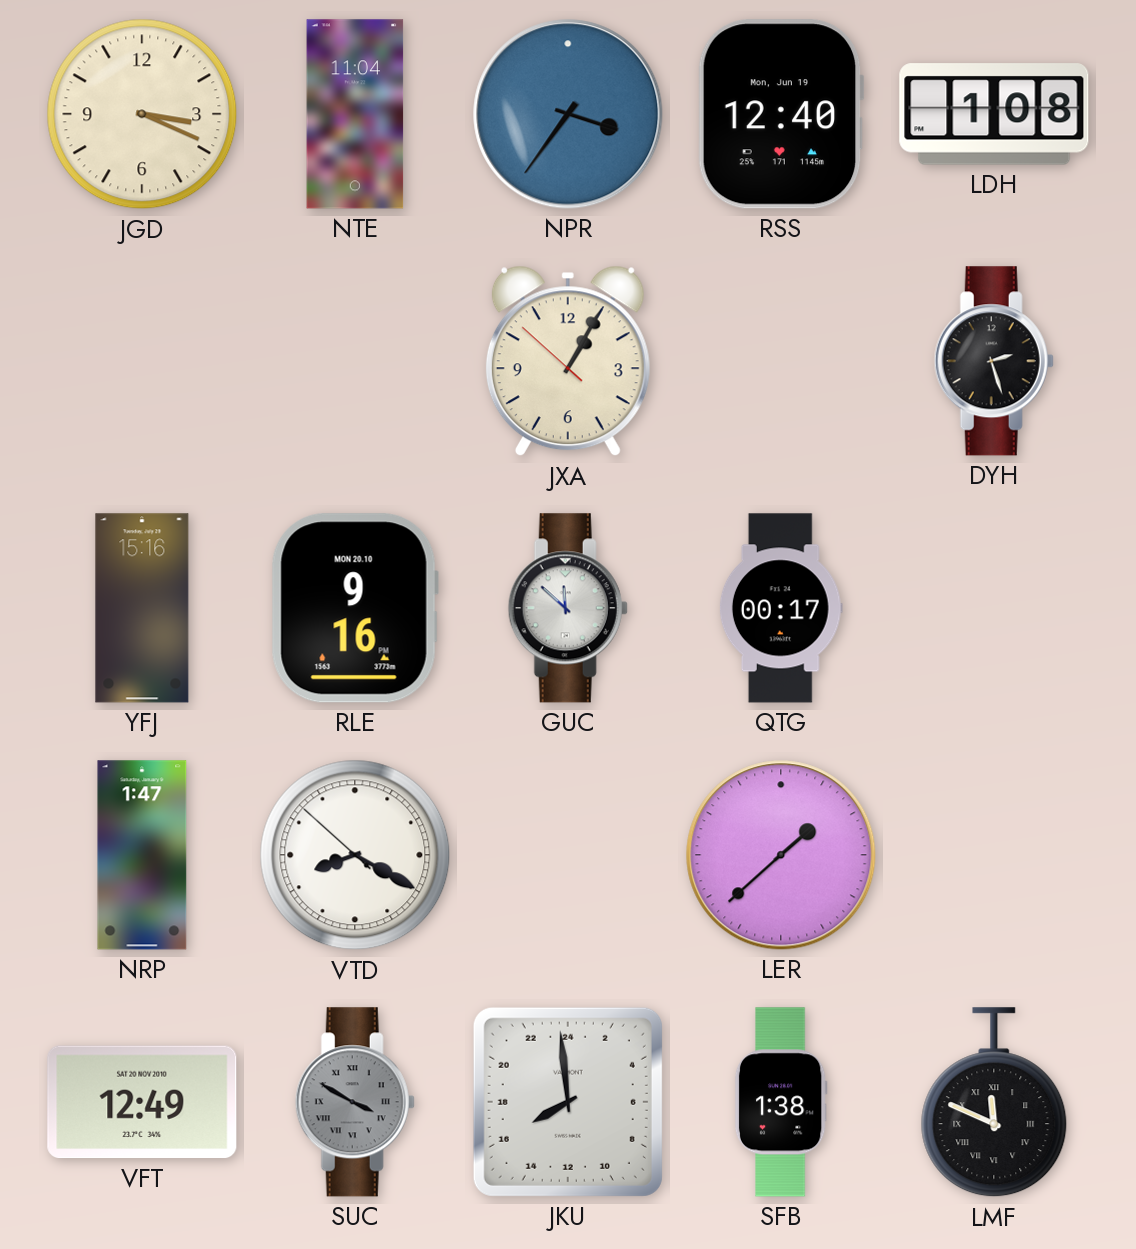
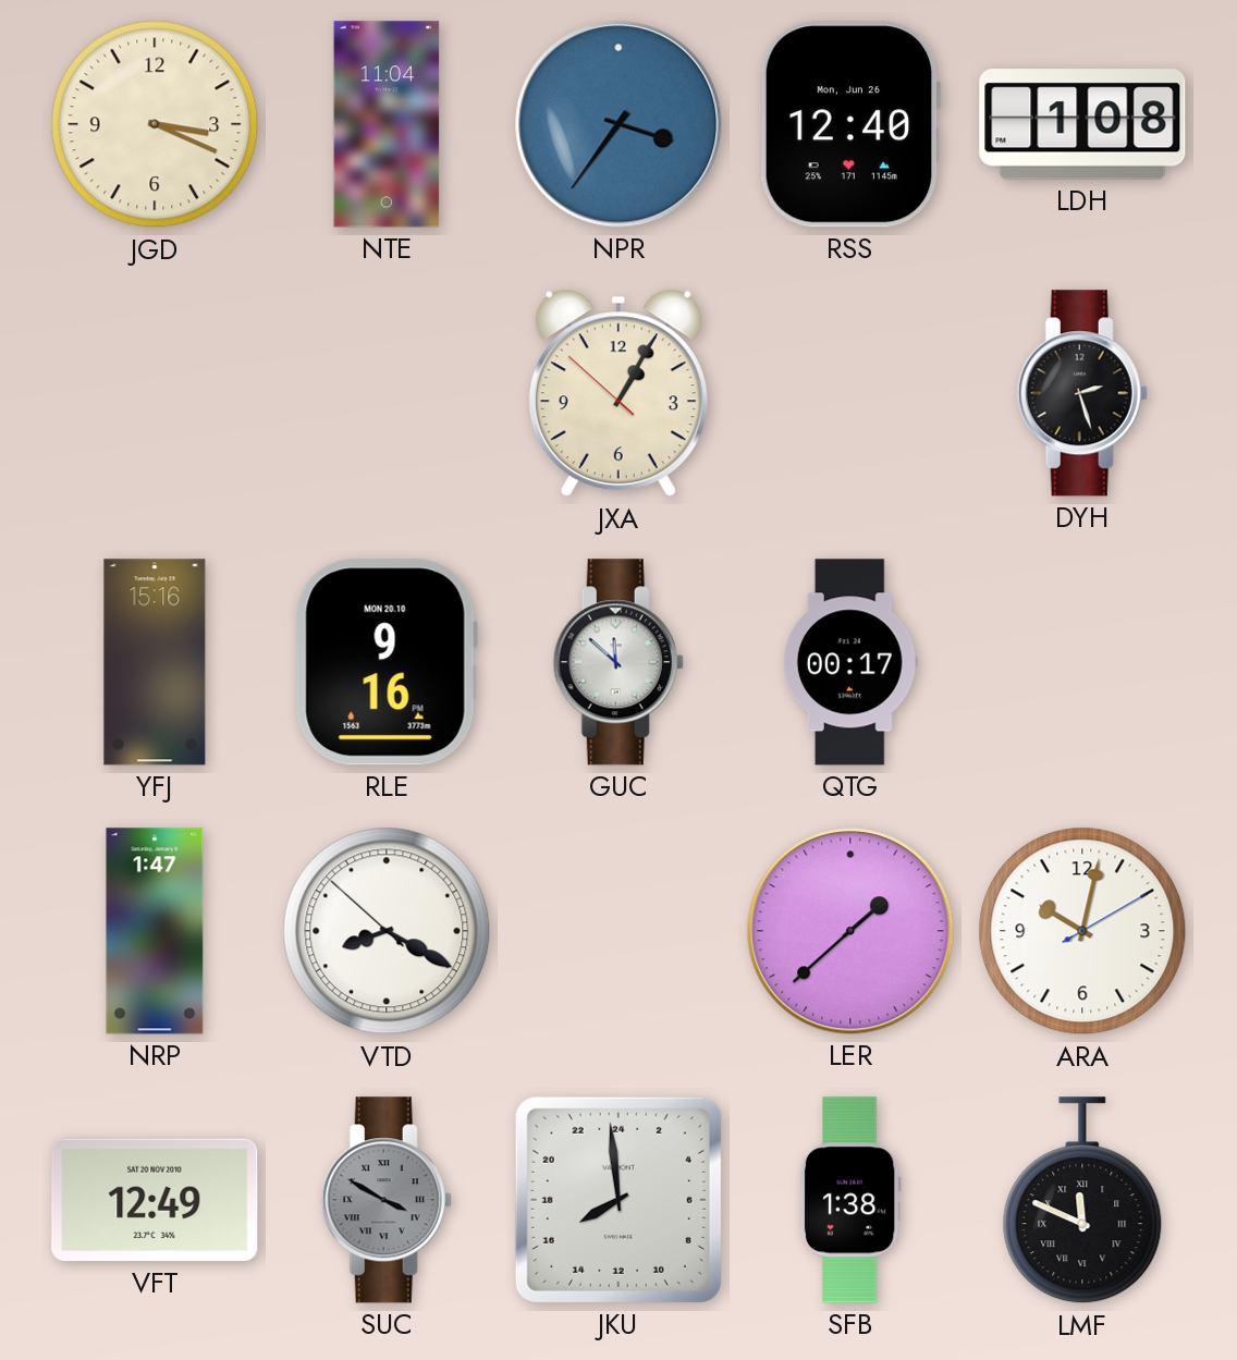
RSS date: Mon, Jun 19 -> Mon, Jun 26
ARA: none -> 10:02
